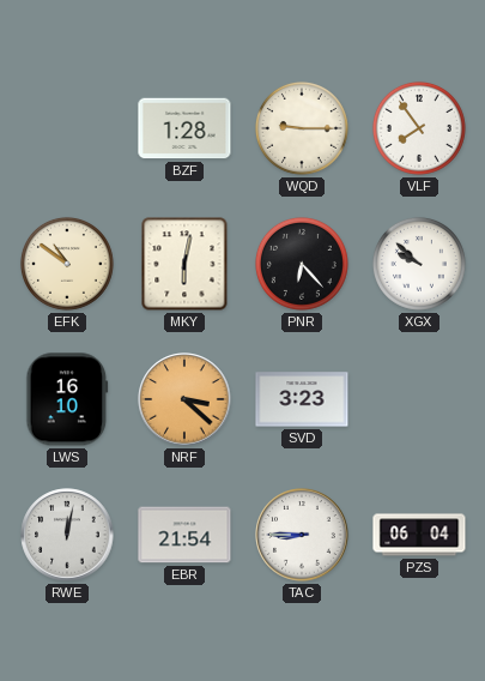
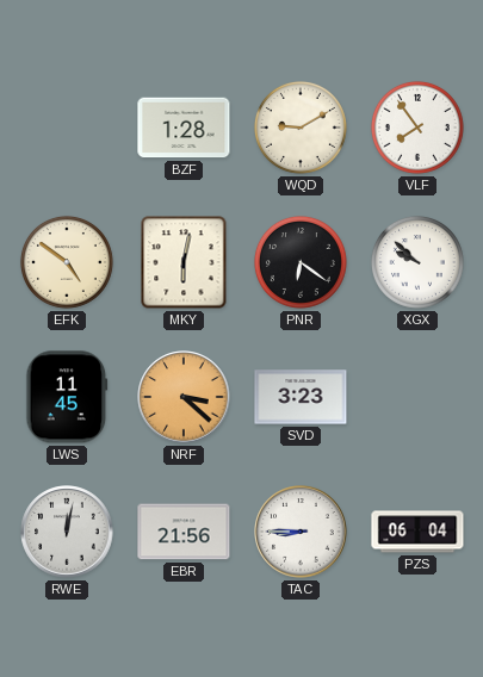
WQD: 9:15 -> 9:10
EFK: 10:51 -> 4:51
PNR: 6:23 -> 6:21
LWS: 16:10 -> 11:45
EBR: 21:54 -> 21:56
